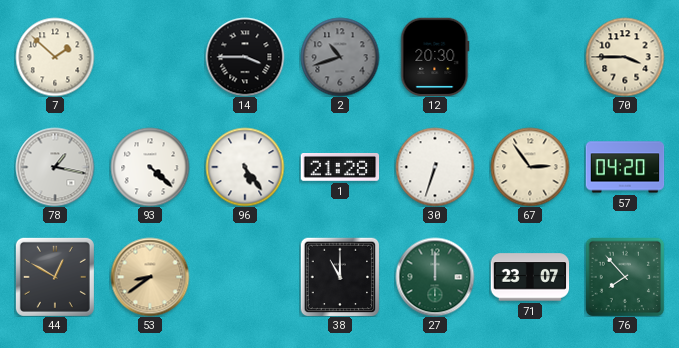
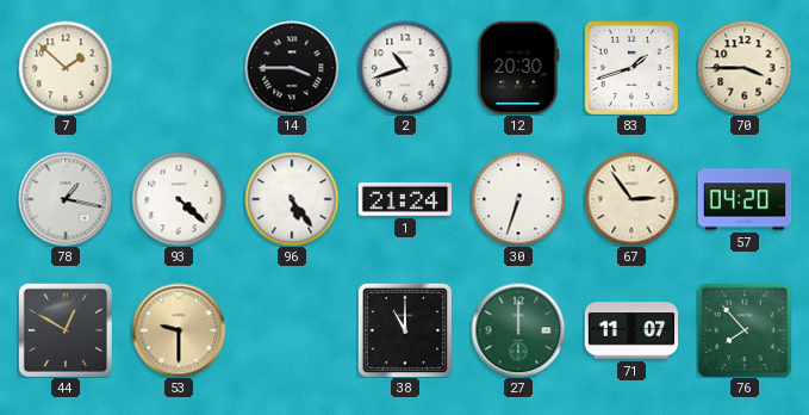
2 dial: grey -> white
83: none -> 1:42
1: 21:28 -> 21:24
53: 8:39 -> 9:30
71: 23:07 -> 11:07
